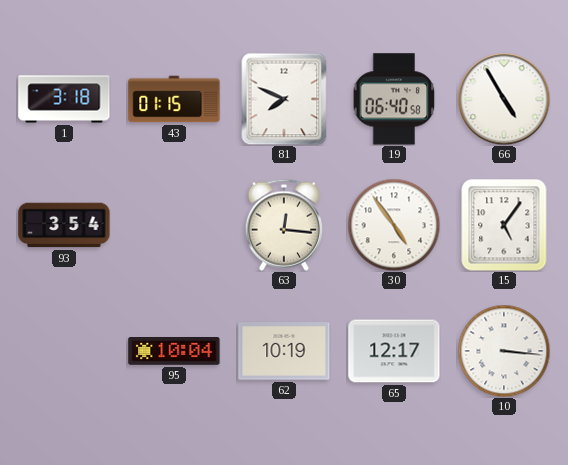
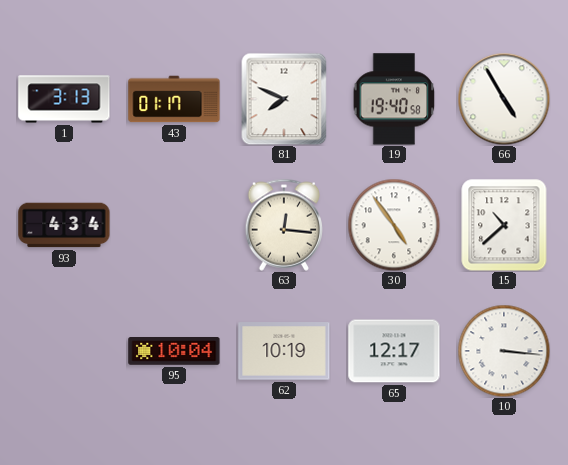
1: 3:18 -> 3:13
43: 01:15 -> 01:17
19: 06:40 -> 19:40
93: 3:54 -> 4:34
15: 5:06 -> 10:38
